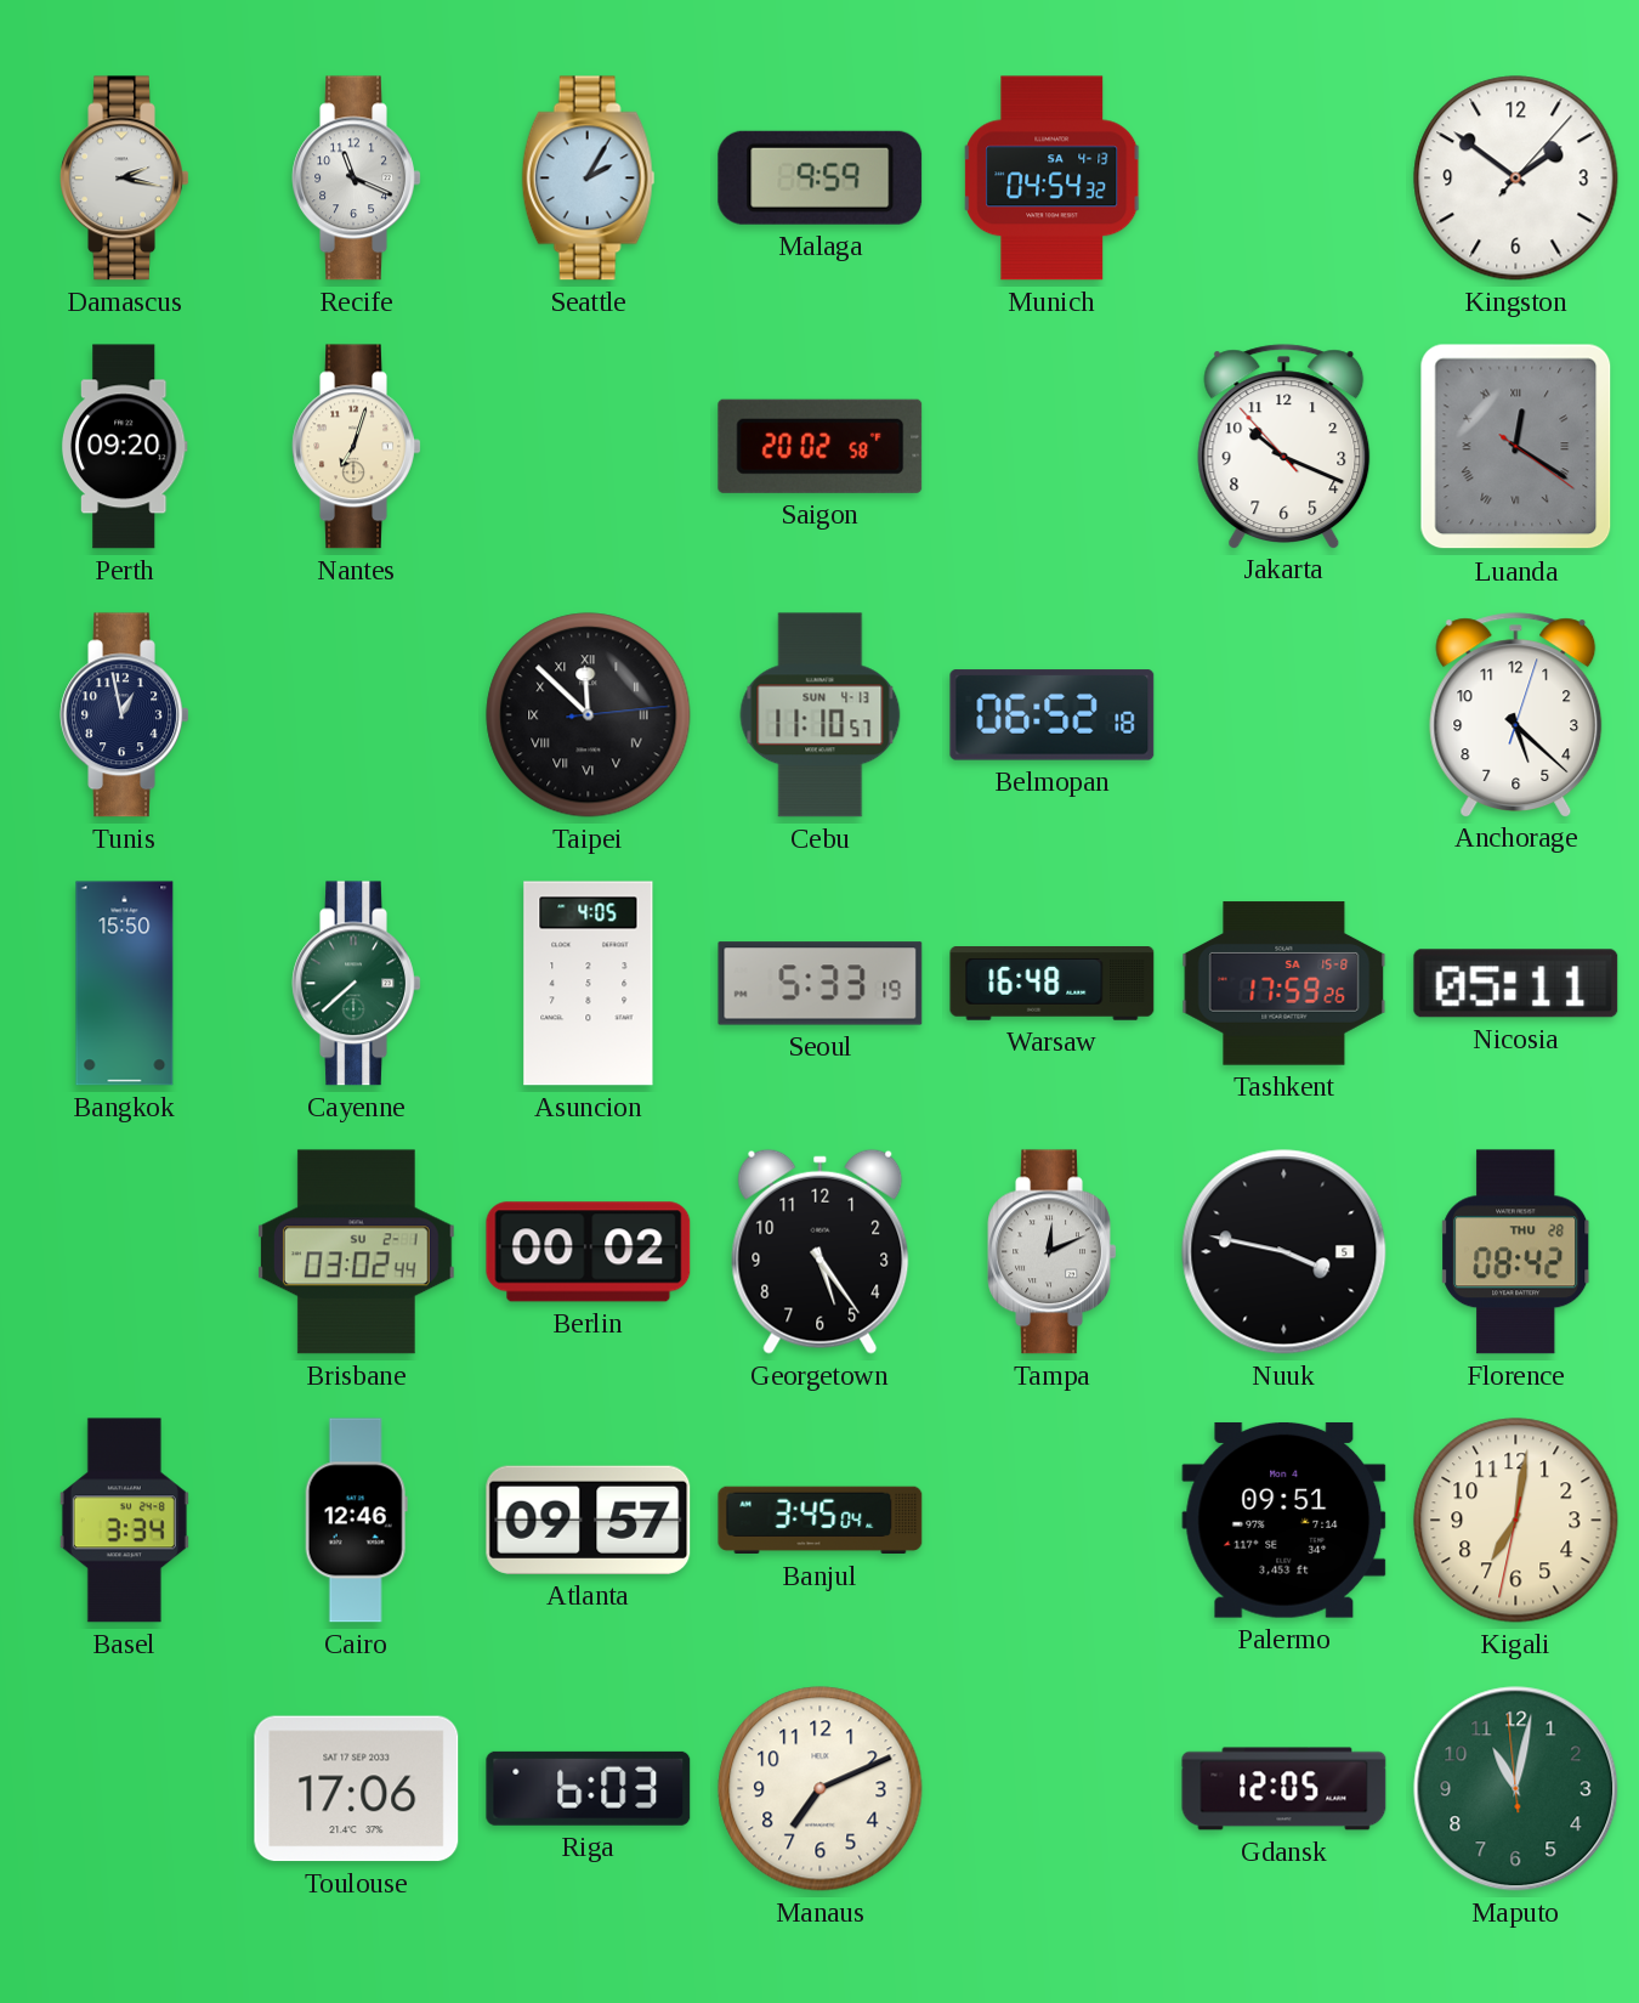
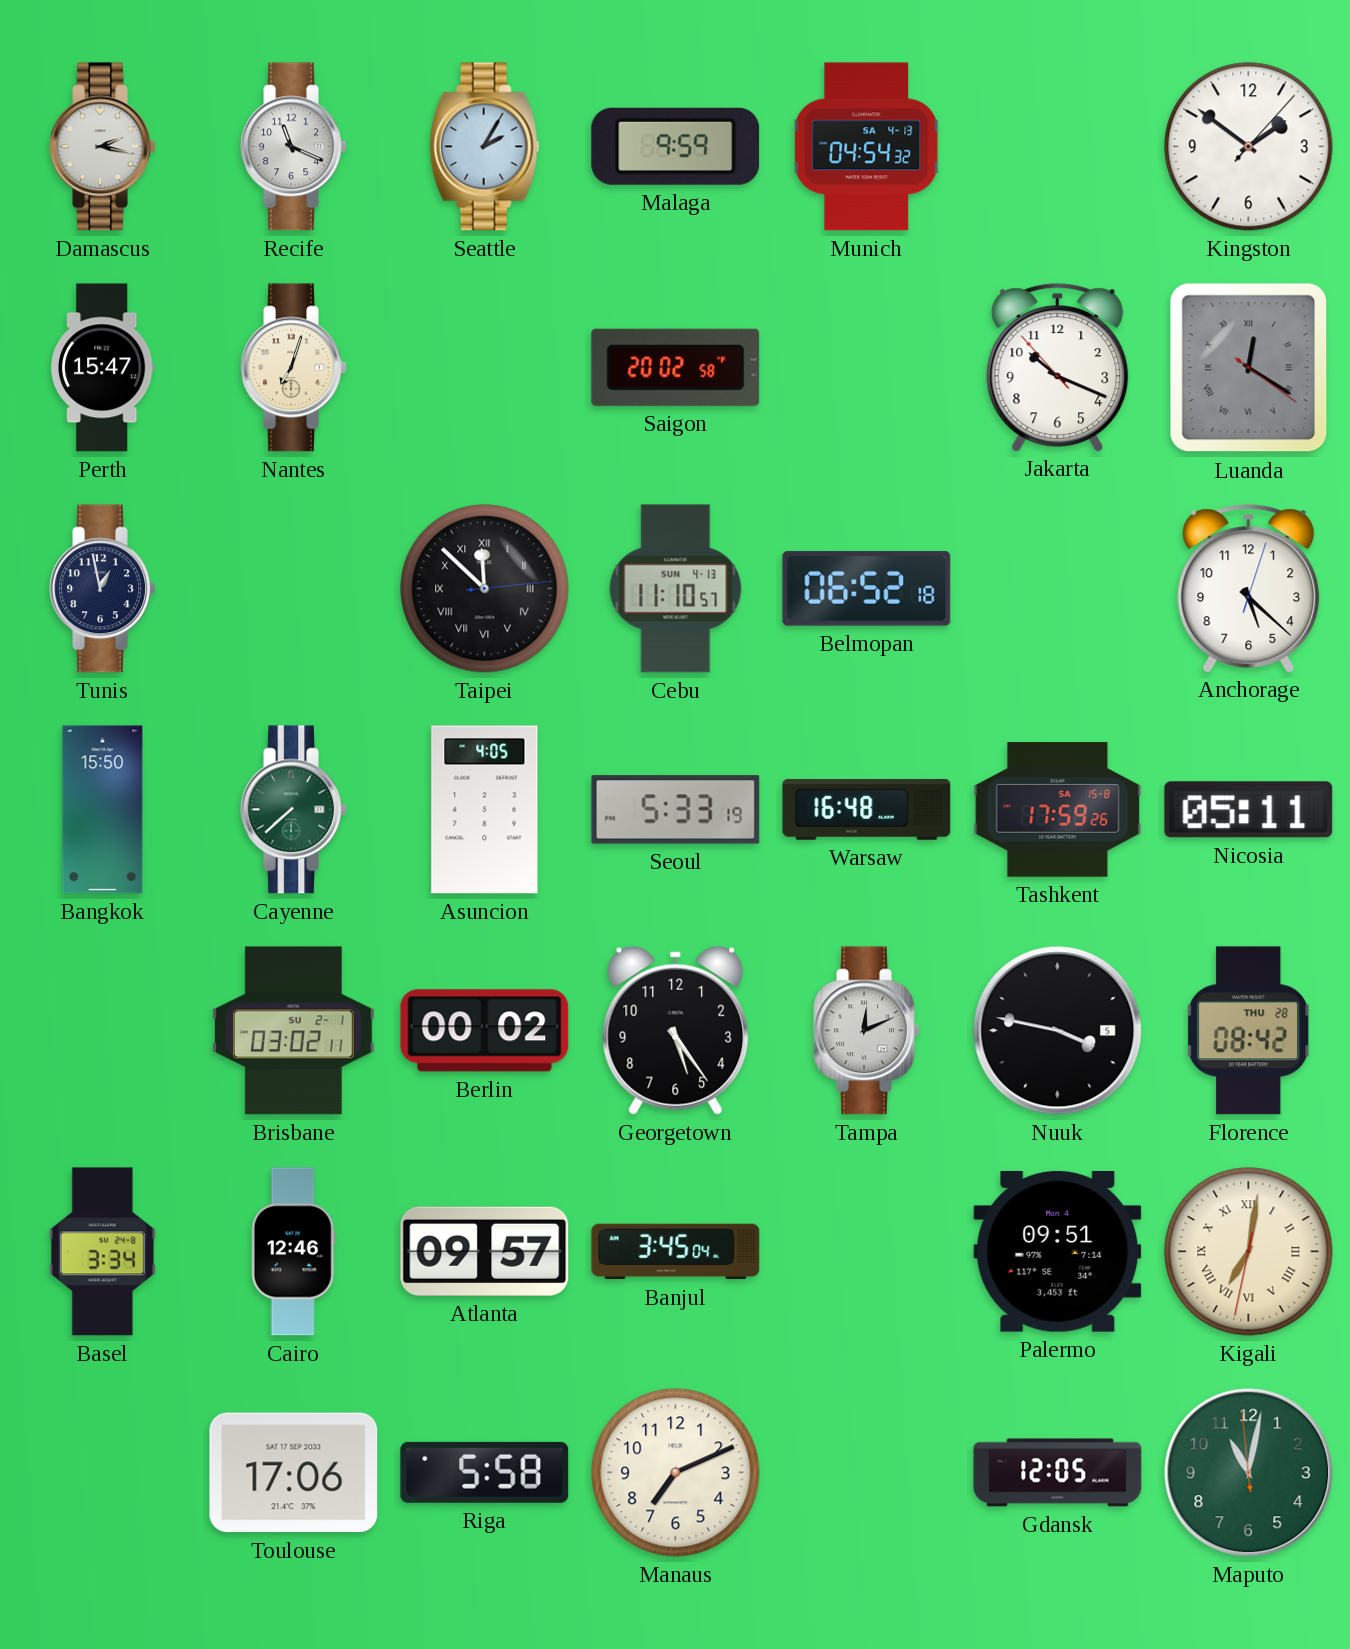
Perth: 09:20 -> 15:47
Brisbane: 03:02:44 -> 03:02:11
Kigali numerals: Arabic -> Roman
Riga: 6:03 -> 5:58
